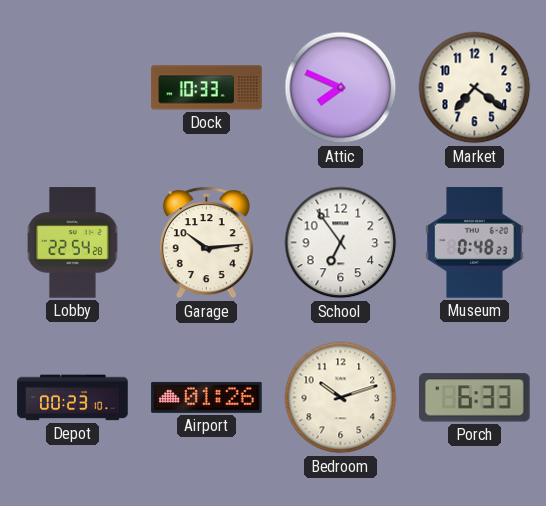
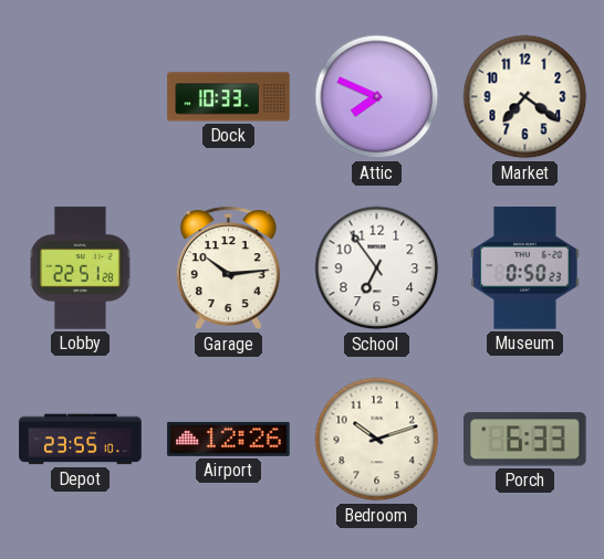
Lobby: 22:54 -> 22:51
Museum: 0:48 -> 0:50
Depot: 00:23 -> 23:55
Airport: 01:26 -> 12:26
